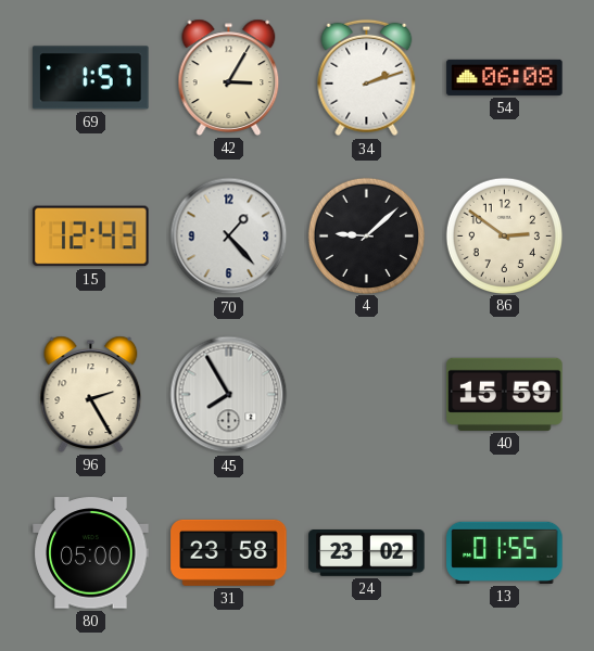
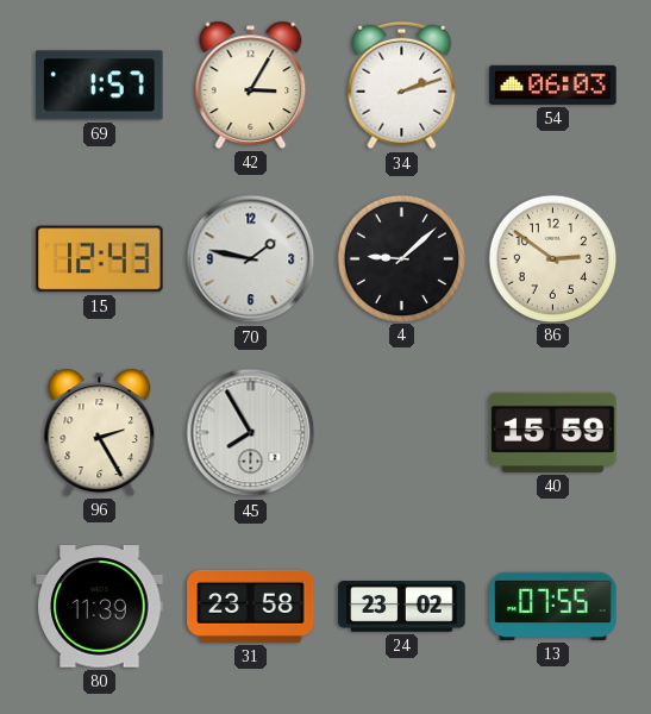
54: 06:08 -> 06:03
70: 1:23 -> 1:47
80: 05:00 -> 11:39
13: 01:55 -> 07:55
